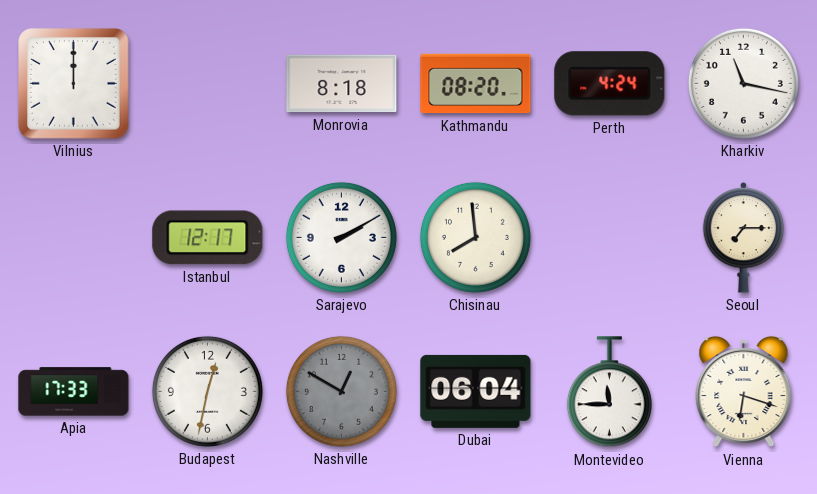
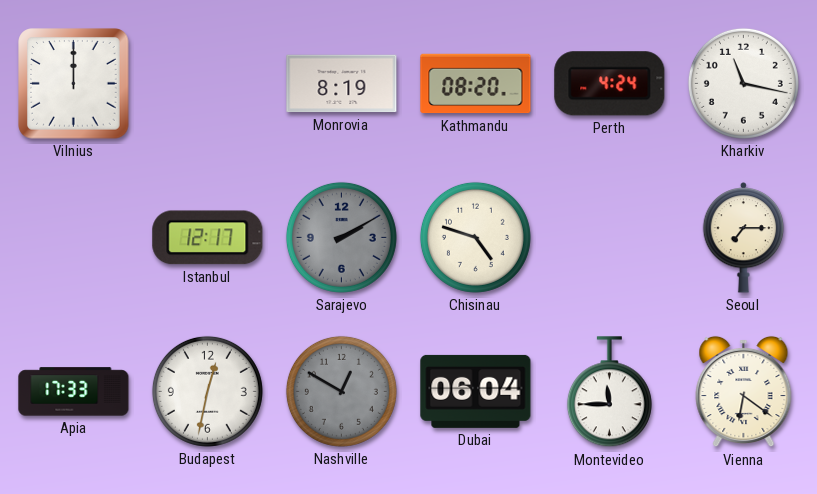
Monrovia: 8:18 -> 8:19
Sarajevo dial: white -> grey
Chisinau: 7:59 -> 4:48
Vienna: 6:18 -> 6:21
